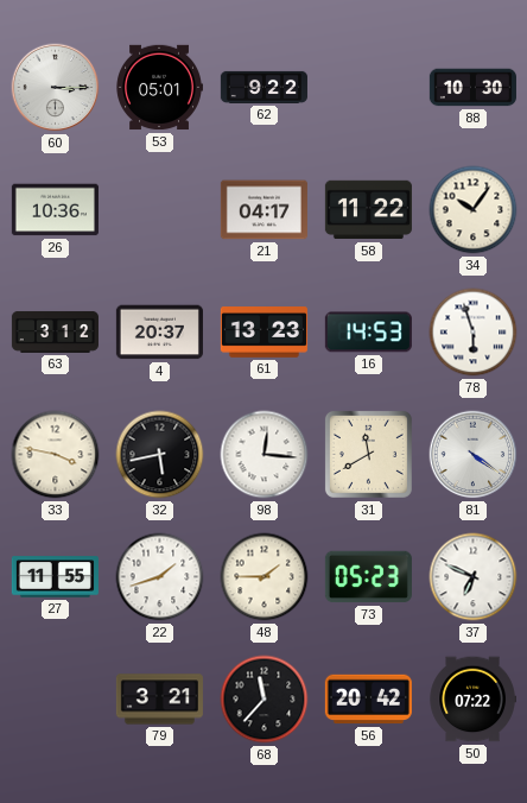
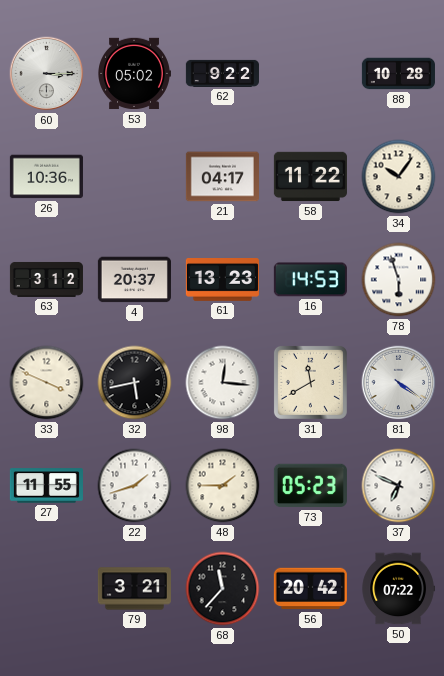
53: 05:01 -> 05:02
88: 10:30 -> 10:28
33: 3:47 -> 3:49
